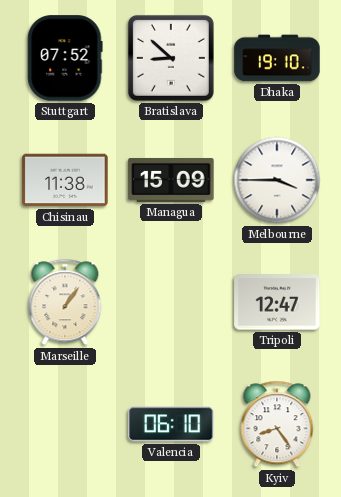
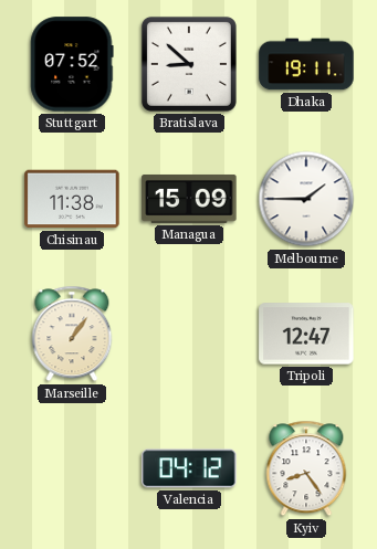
Dhaka: 19:10 -> 19:11
Melbourne: 3:45 -> 1:45
Valencia: 06:10 -> 04:12
